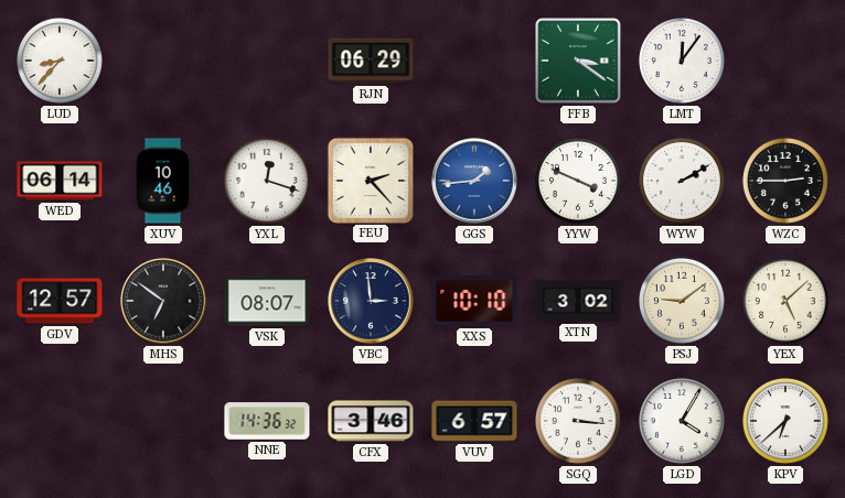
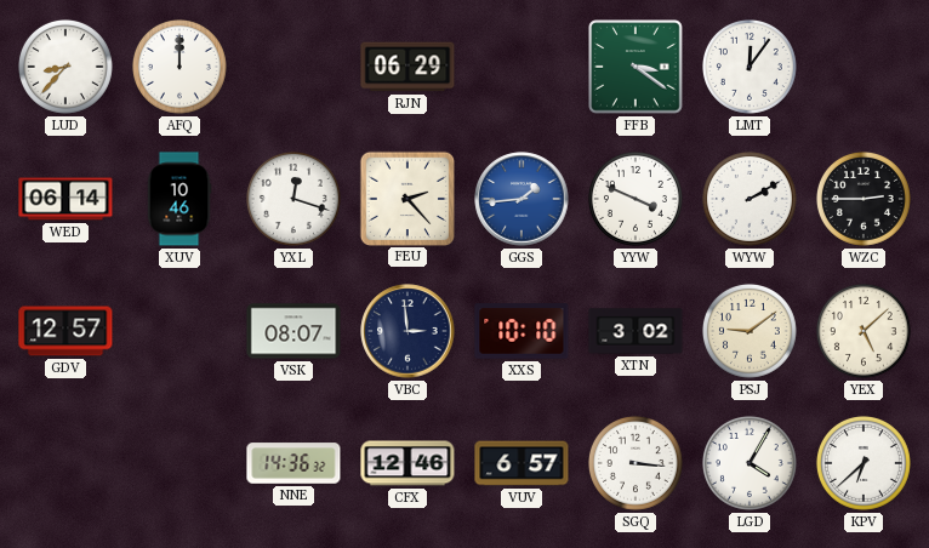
AFQ: none -> 12:00
MHS: 6:51 -> none
CFX: 3:46 -> 12:46
